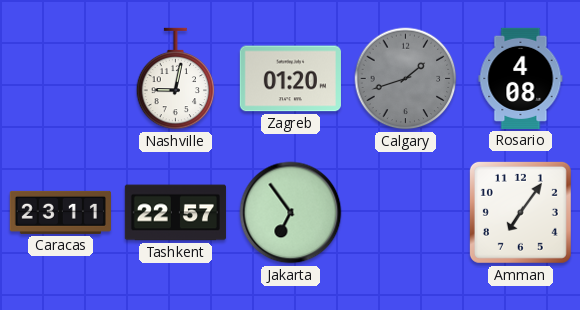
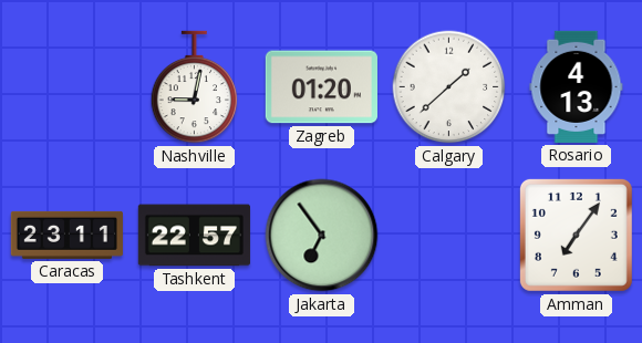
Calgary: 1:42 -> 1:38
Calgary dial: grey -> white
Rosario: 4:08 -> 4:13
